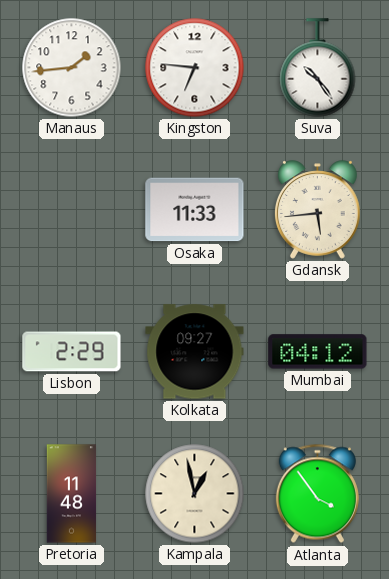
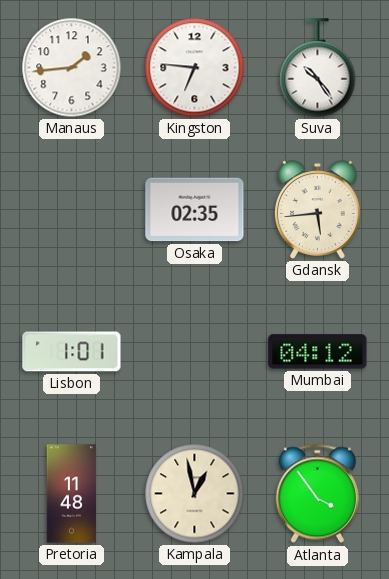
Osaka: 11:33 -> 02:35
Lisbon: 2:29 -> 1:01
Kolkata: 09:27 -> none
